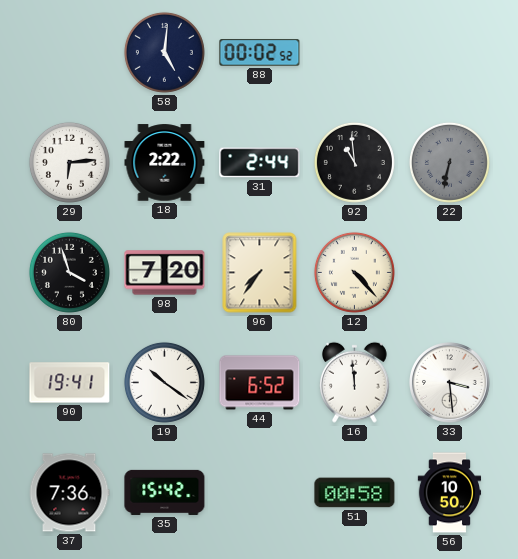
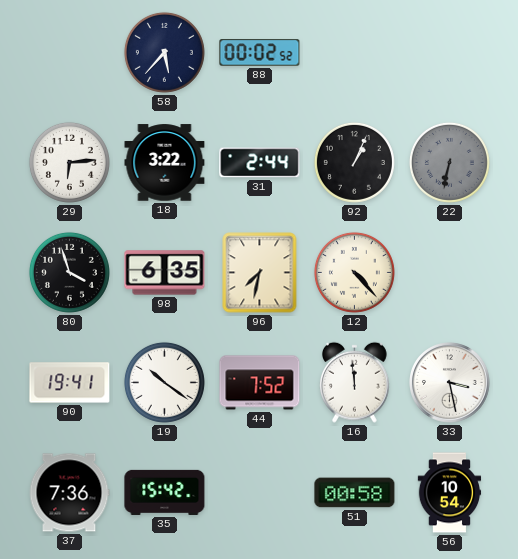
58: 5:01 -> 5:37
18: 2:22 -> 3:22
92: 10:59 -> 1:04
98: 7:20 -> 6:35
96: 7:36 -> 7:32
44: 6:52 -> 7:52
33: 3:29 -> 3:28
56: 10:50 -> 10:54
